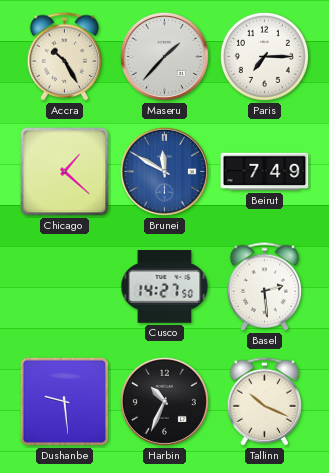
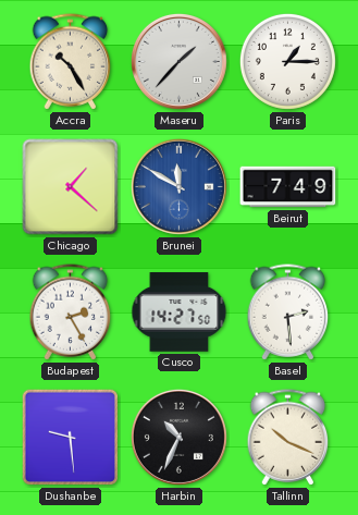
Paris: 7:15 -> 1:15
Budapest: none -> 2:25
